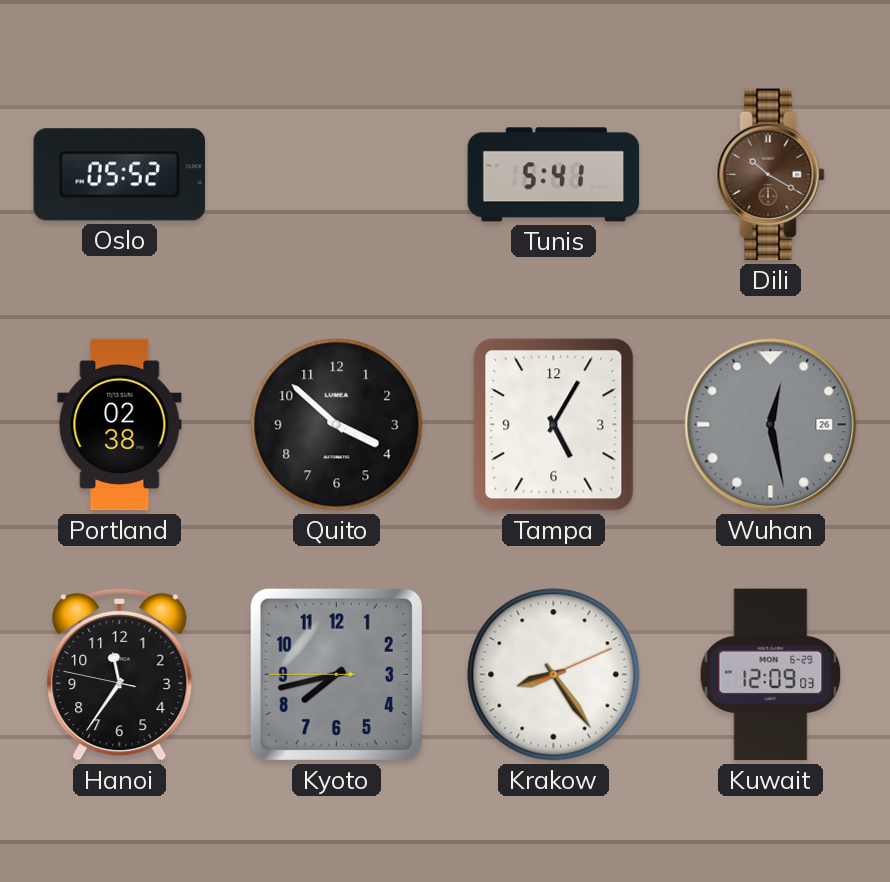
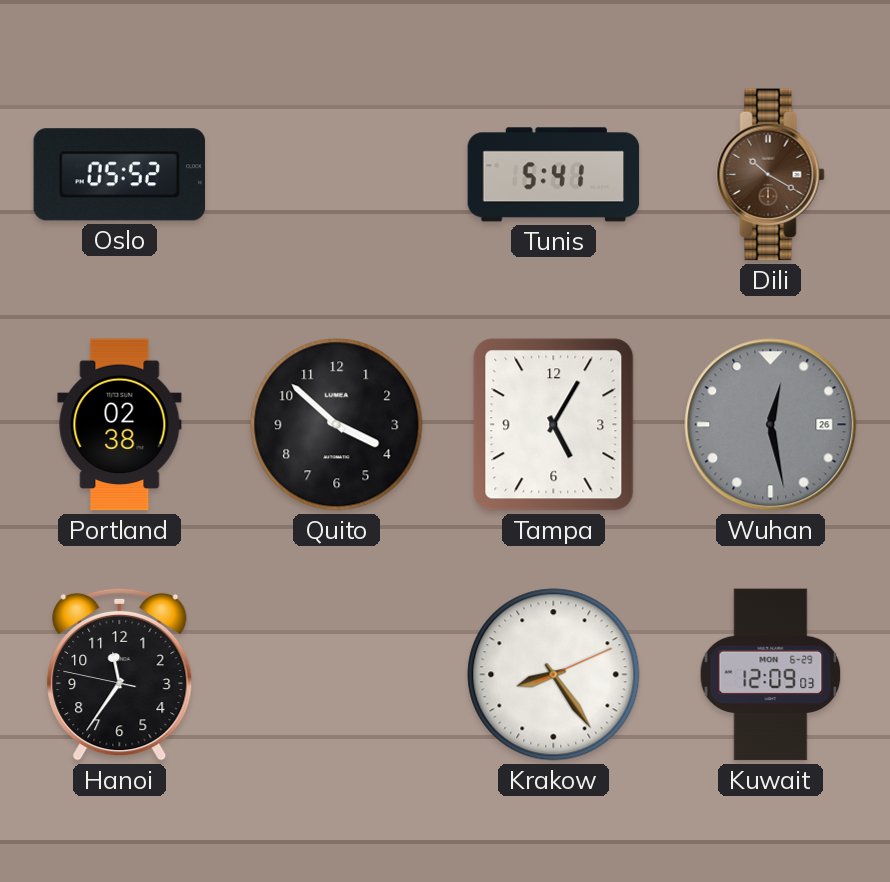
Kyoto: 7:42 -> none
